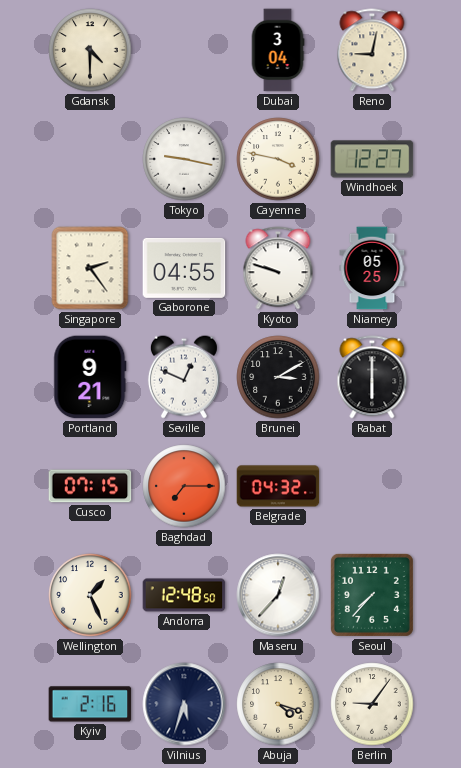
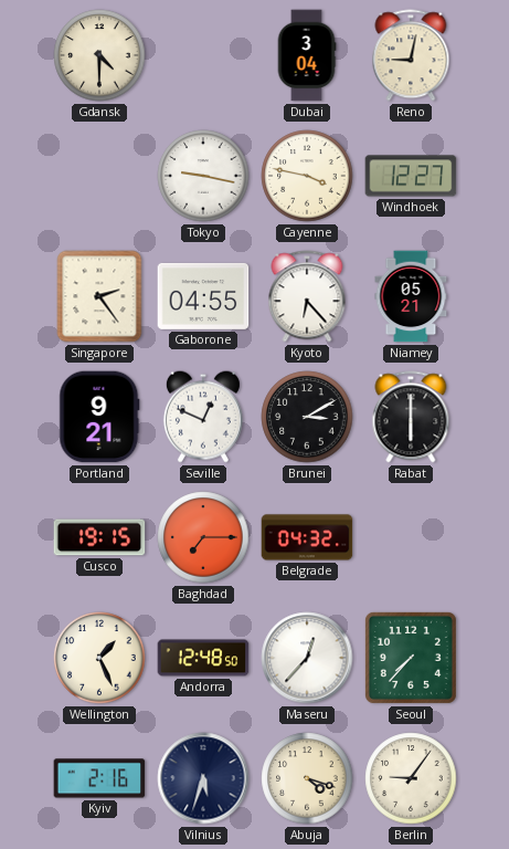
Kyoto: 9:48 -> 6:23
Niamey: 05:25 -> 05:21
Cusco: 07:15 -> 19:15
